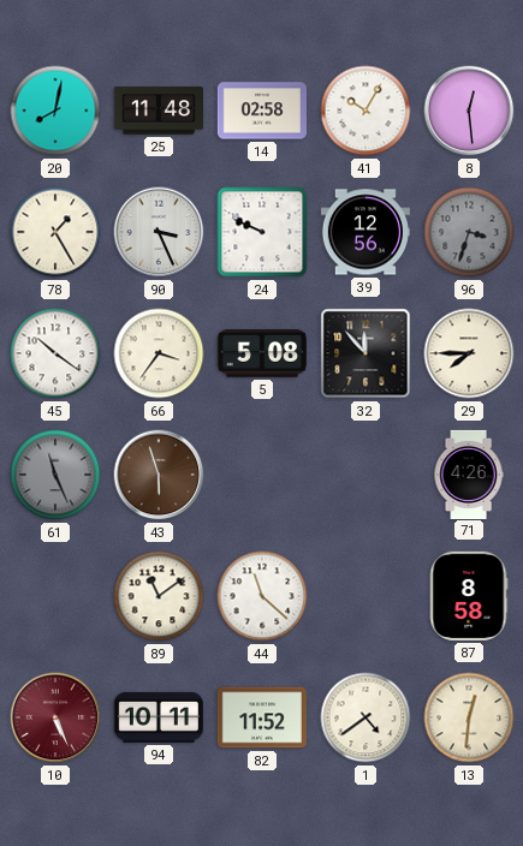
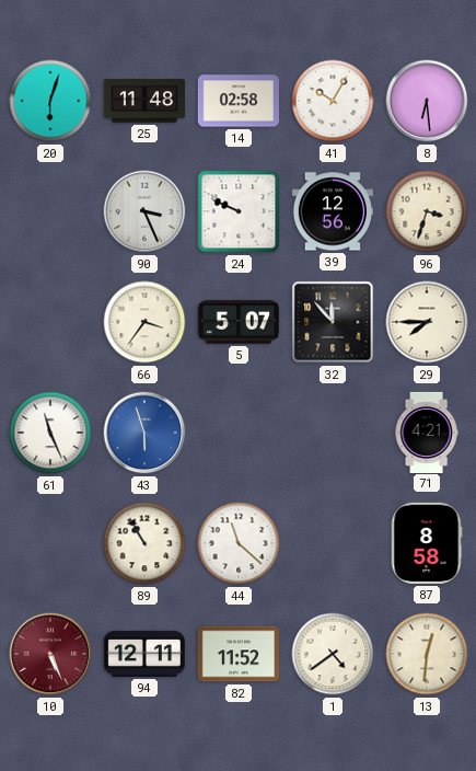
20: 8:02 -> 6:03
8: 12:29 -> 6:29
78: 1:25 -> none
96 dial: grey -> cream
45: 10:21 -> none
5: 5:08 -> 5:07
61 dial: grey -> white
43 dial: brown -> blue
71: 4:26 -> 4:21
89: 11:09 -> 10:55
94: 10:11 -> 12:11
